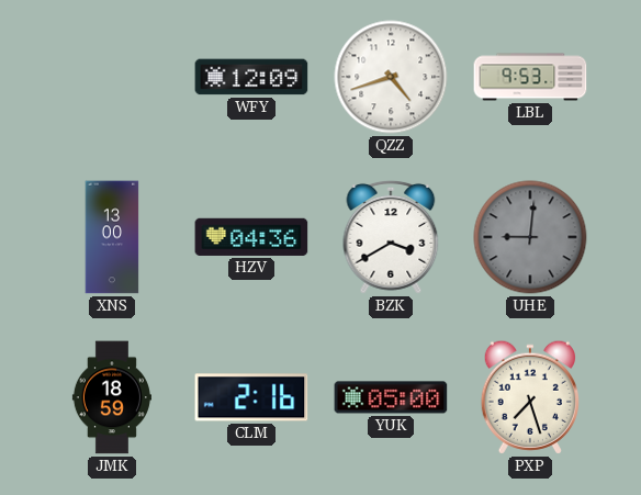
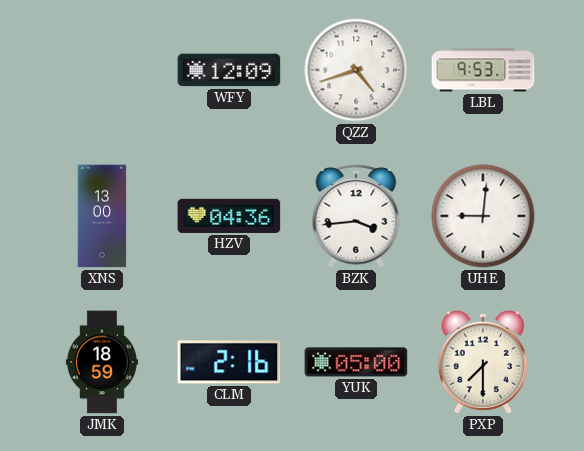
BZK: 3:40 -> 3:44
UHE dial: grey -> white
PXP: 7:27 -> 7:30
